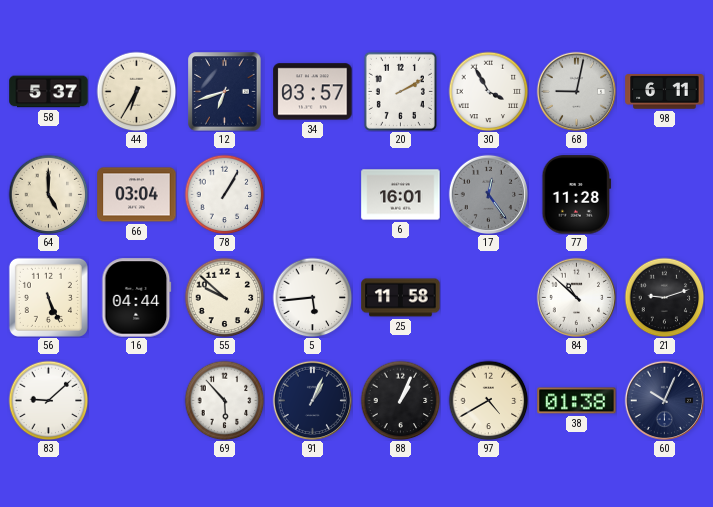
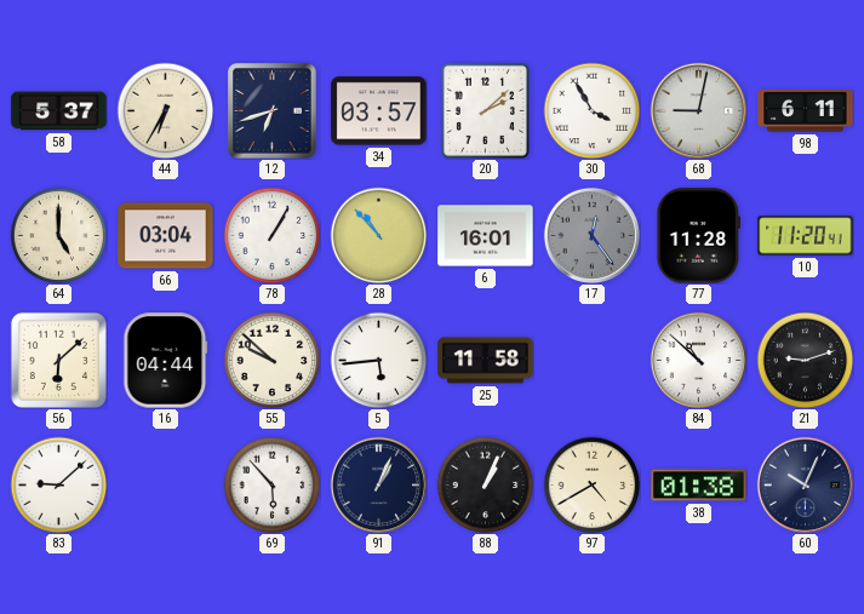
20: 2:10 -> 2:08
28: none -> 10:53
10: none -> 11:20
56: 5:26 -> 6:08
